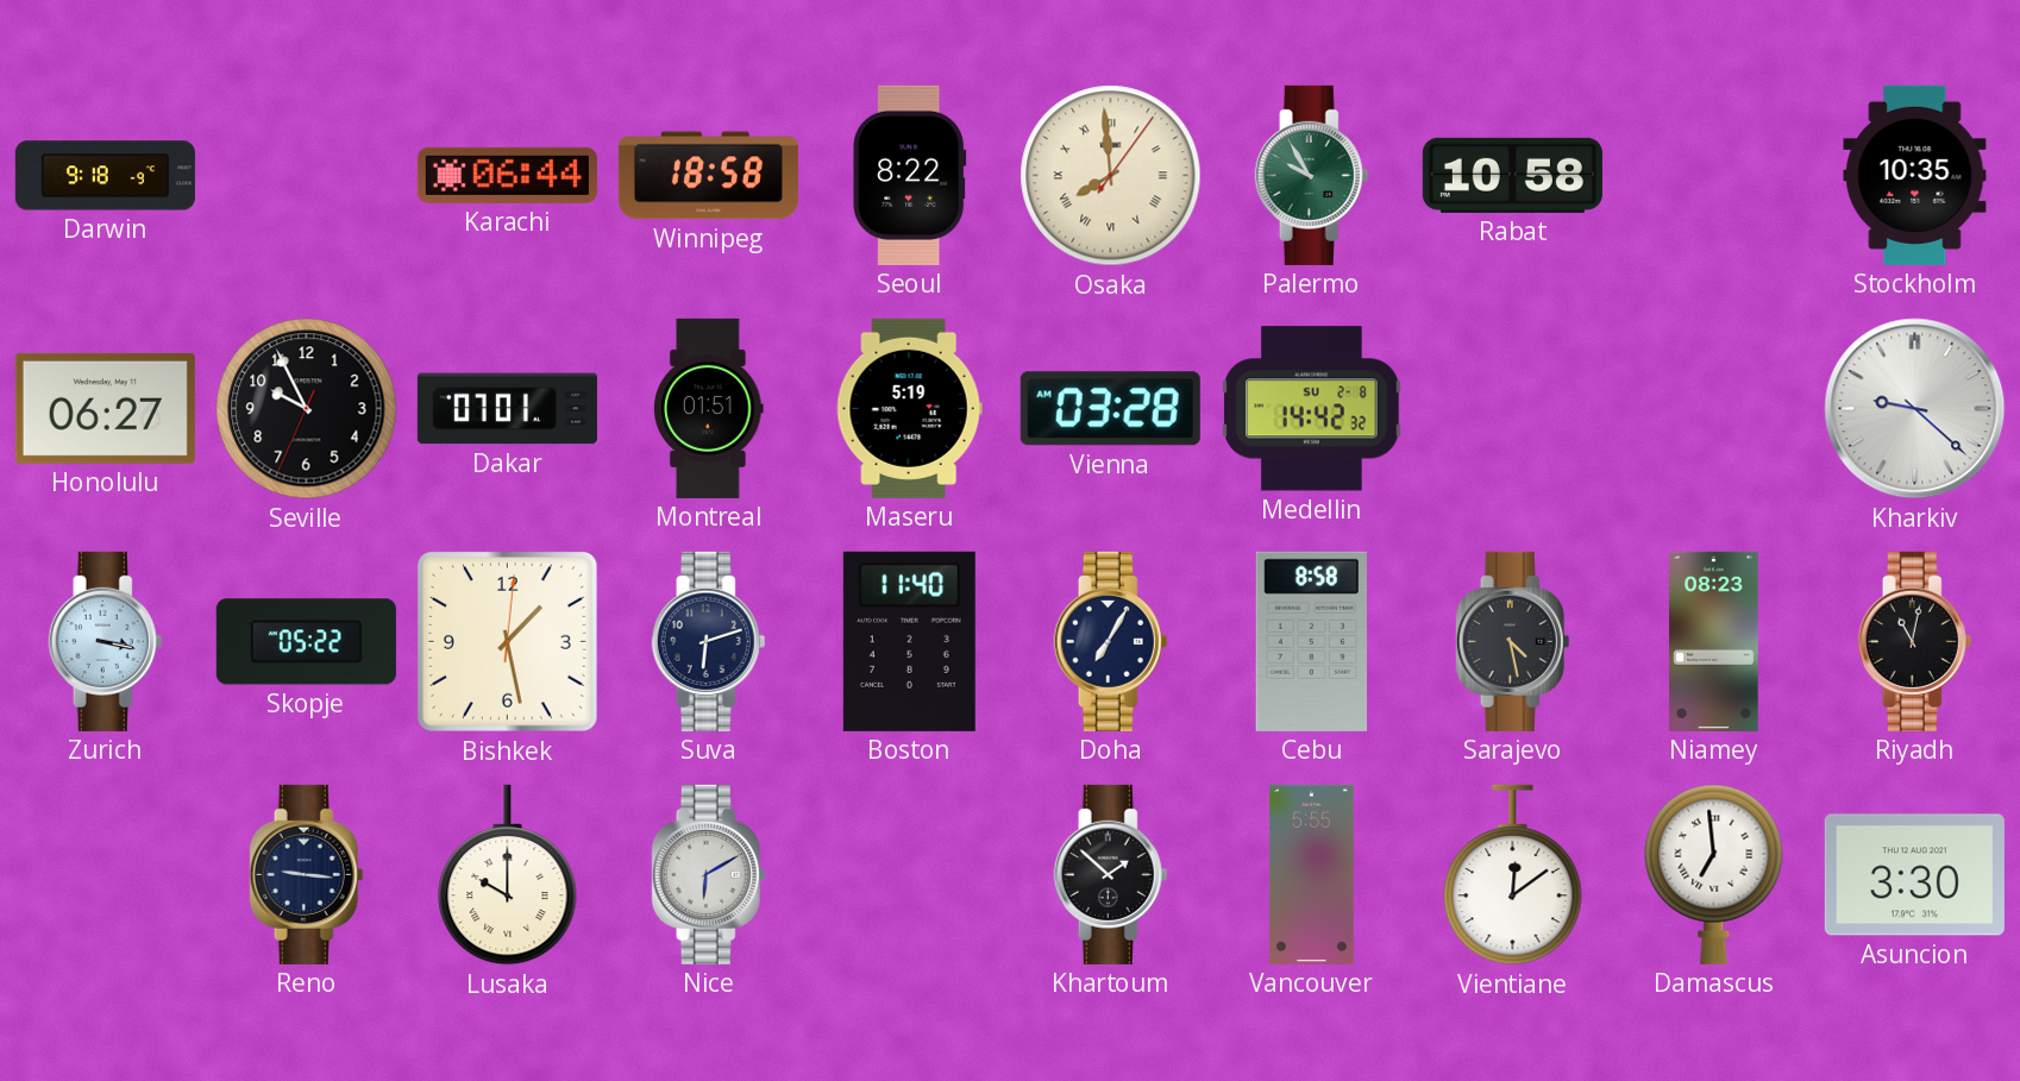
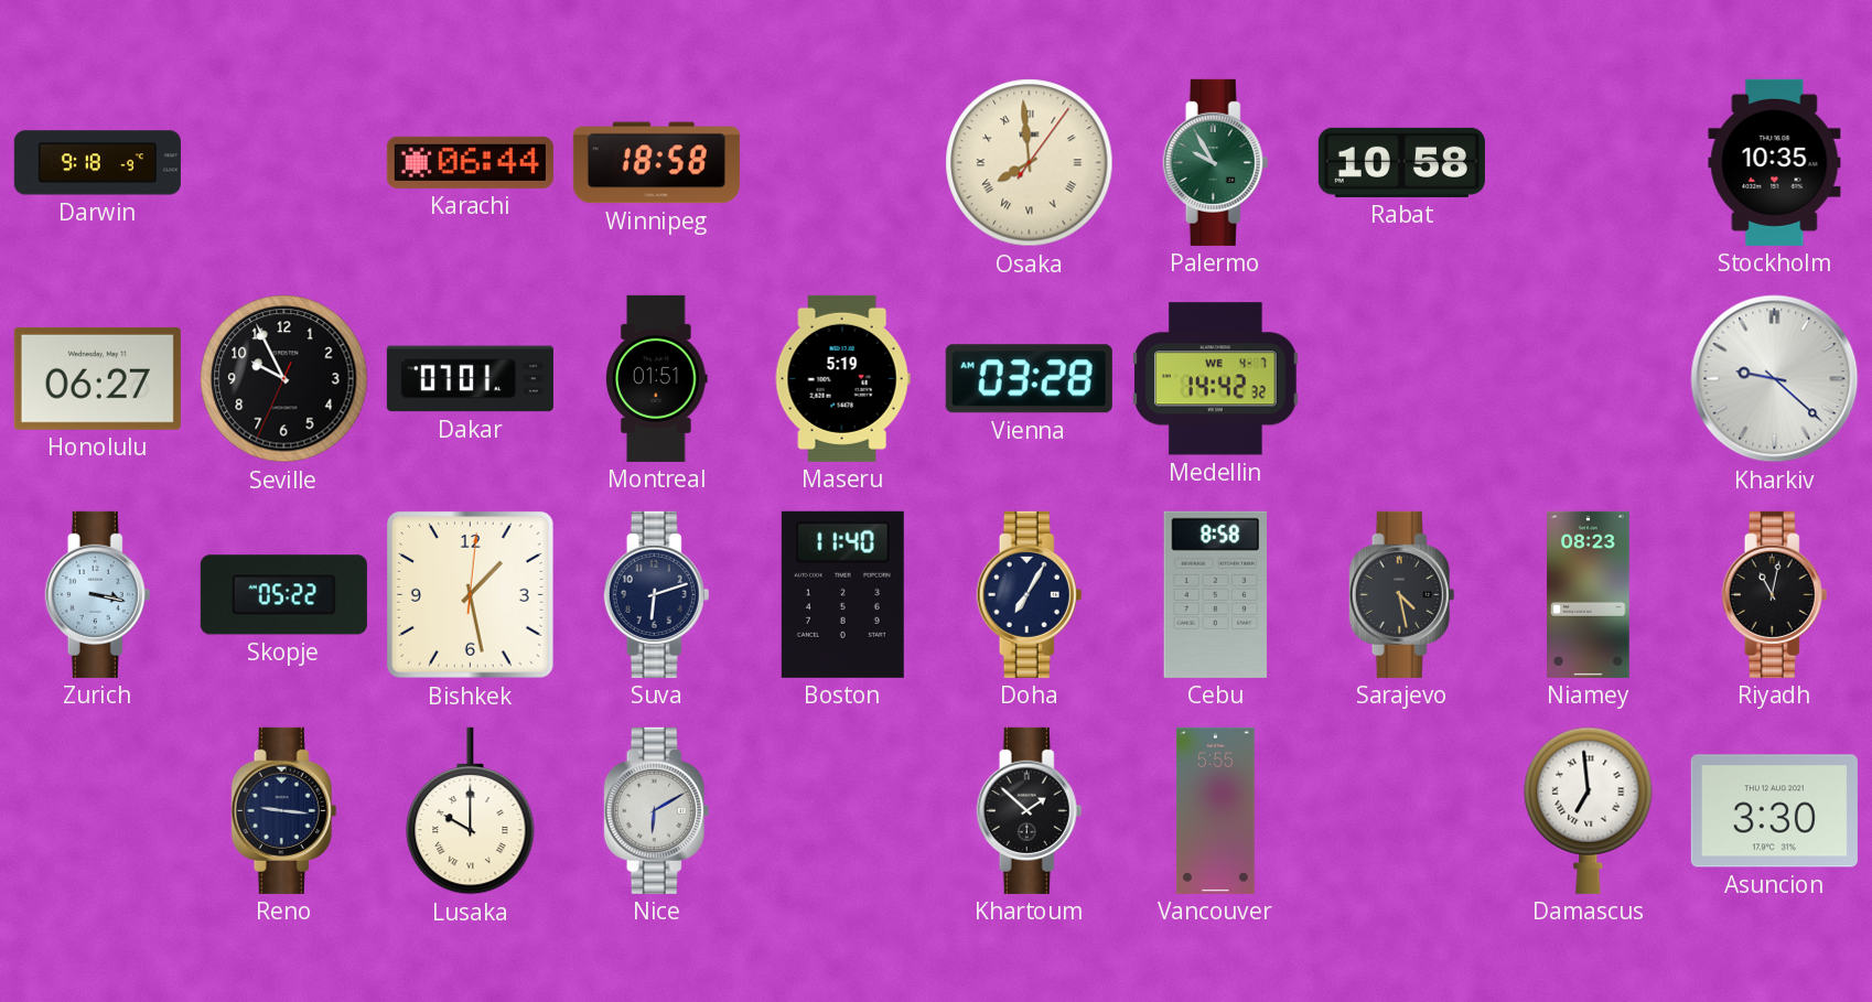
Seoul: 8:22 -> none
Medellin date: SU 2-8 -> WE 4-7
Vientiane: 12:09 -> none
